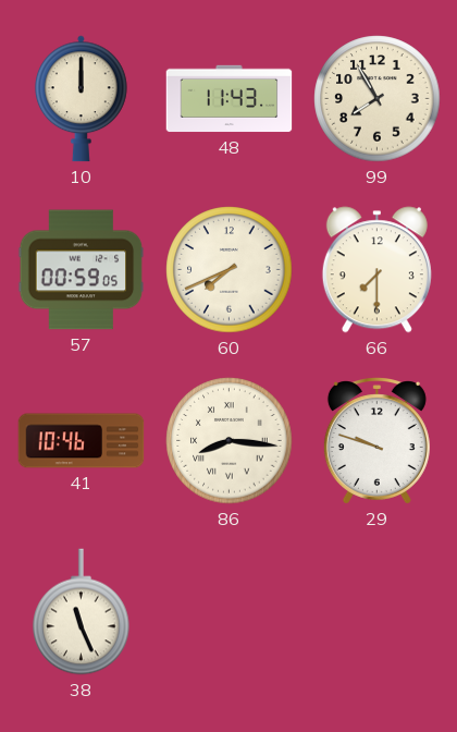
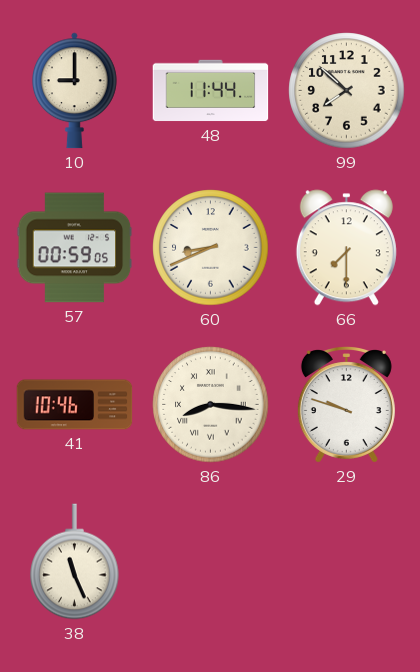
10: 12:00 -> 9:00
48: 11:43 -> 11:44
99: 7:55 -> 7:52
60: 7:41 -> 8:41
